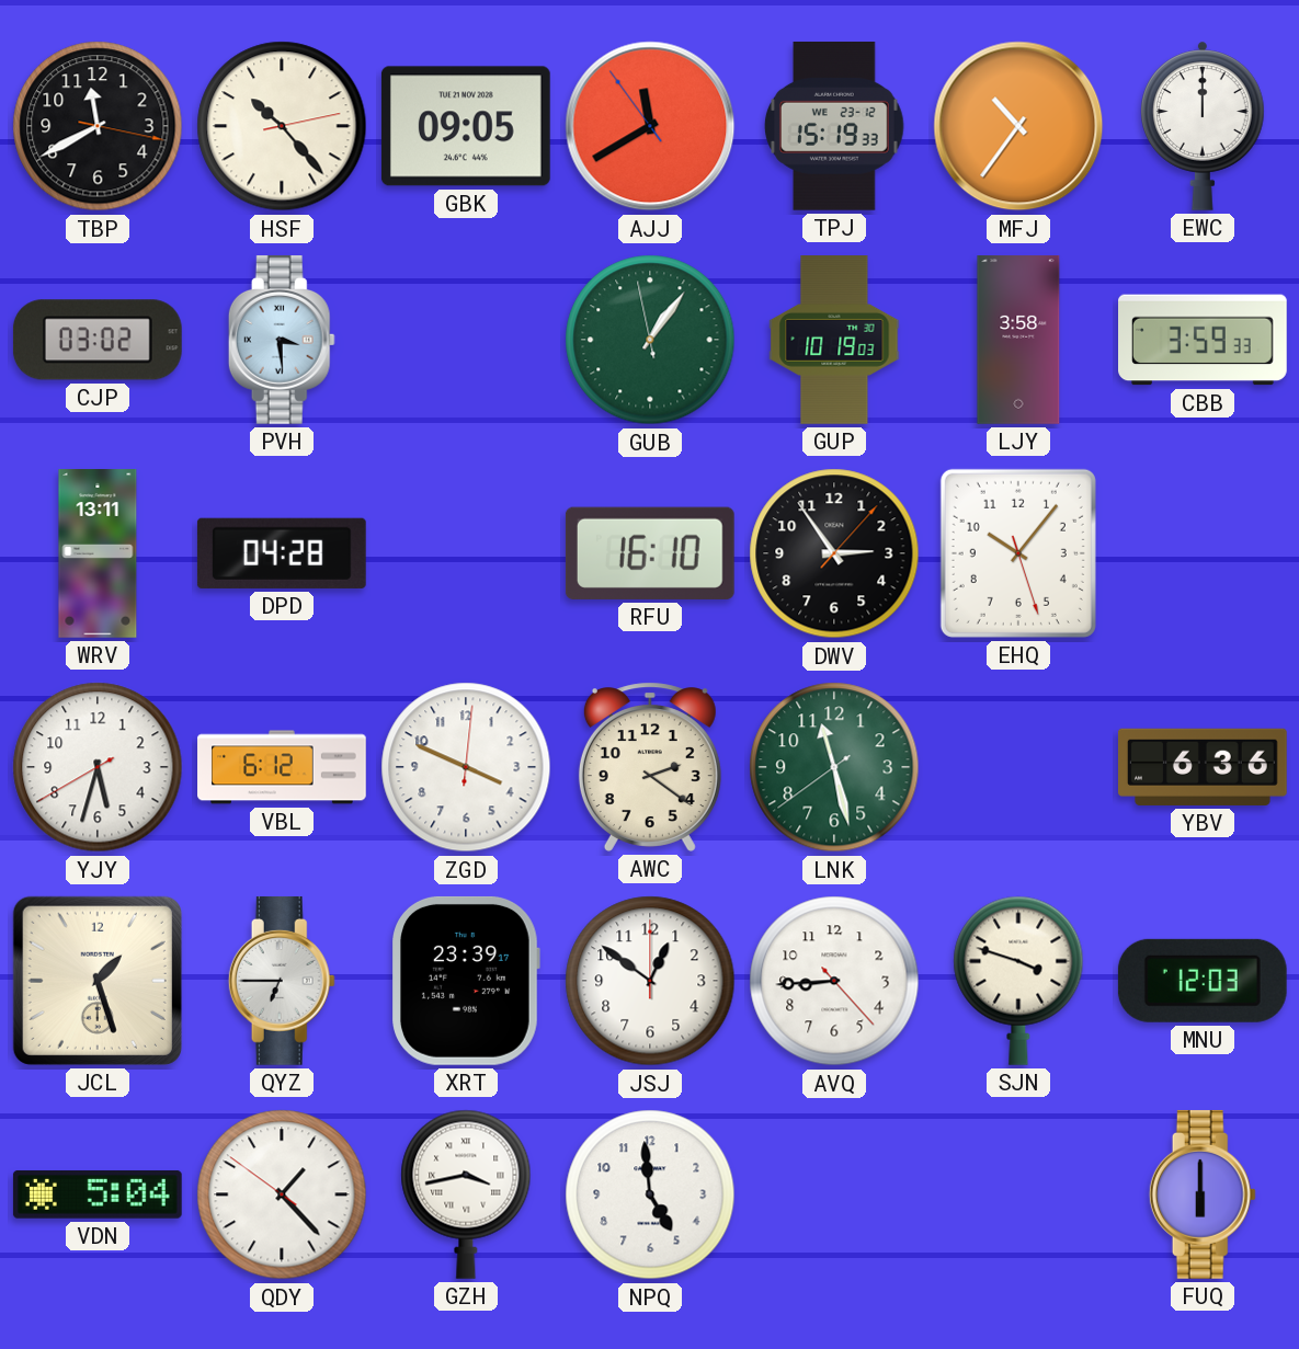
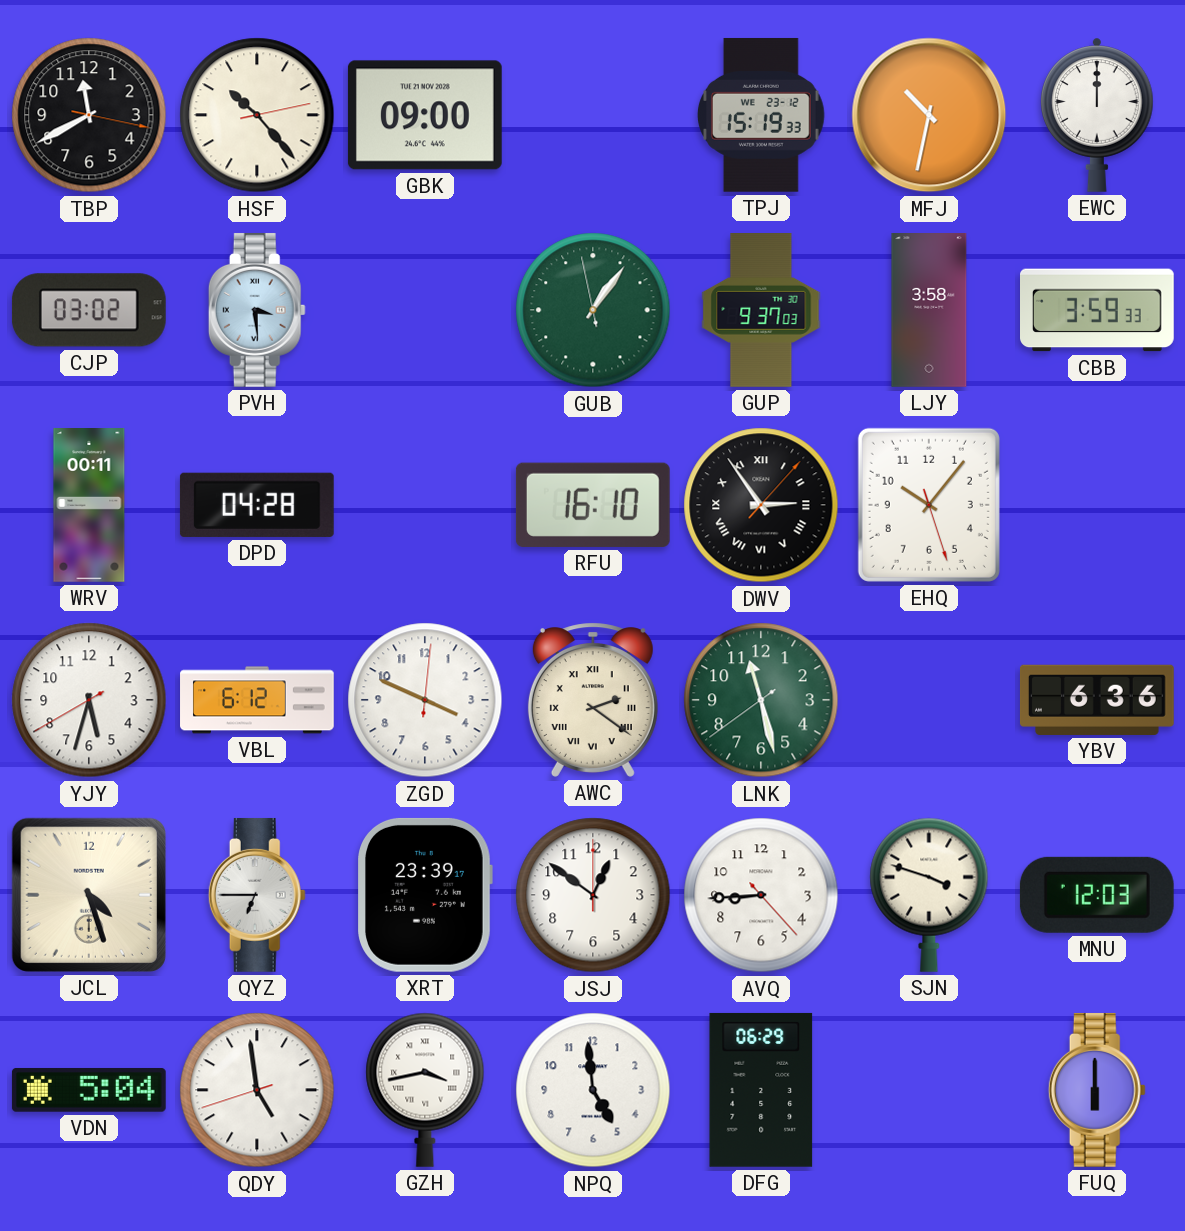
GBK: 09:05 -> 09:00
AJJ: 11:39 -> none
MFJ: 10:36 -> 10:32
GUP: 10:19 -> 9:37
WRV: 13:11 -> 00:11
DWV numerals: Arabic -> Roman
AWC numerals: Arabic -> Roman
JCL: 1:27 -> 4:27
QDY: 1:22 -> 4:58
DFG: none -> 06:29
